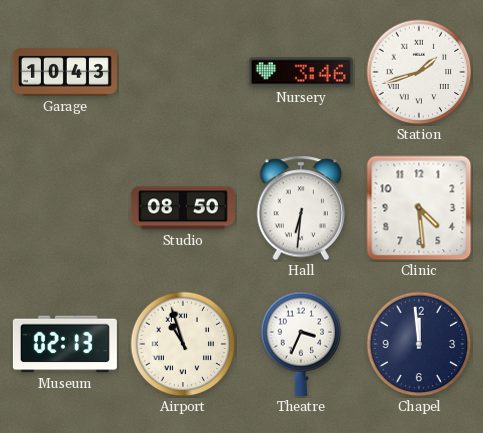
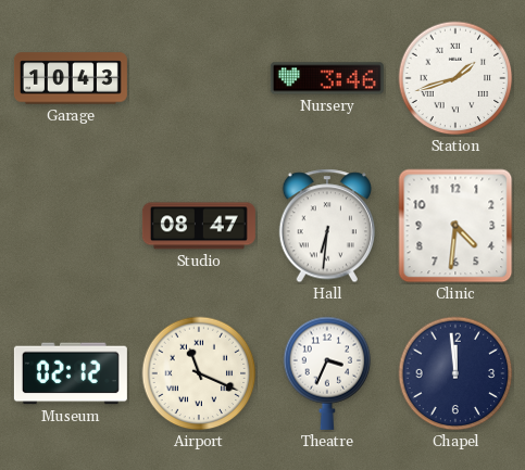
Studio: 08:50 -> 08:47
Clinic: 4:29 -> 4:31
Museum: 02:13 -> 02:12
Airport: 10:57 -> 11:19
